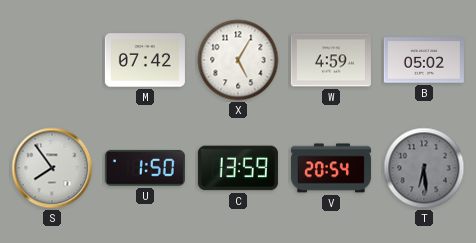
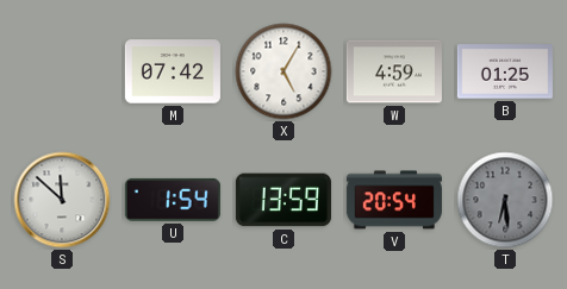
B: 05:02 -> 01:25
S: 7:54 -> 11:52
U: 1:50 -> 1:54
